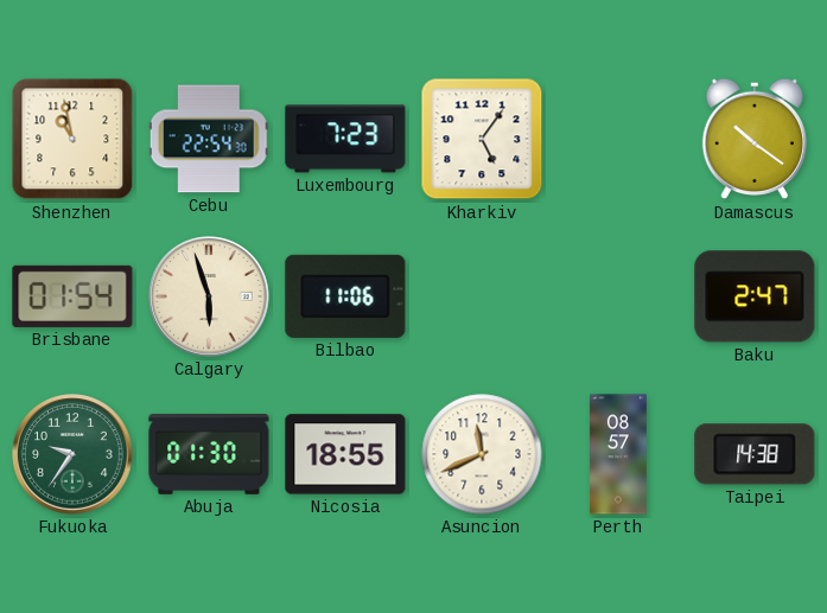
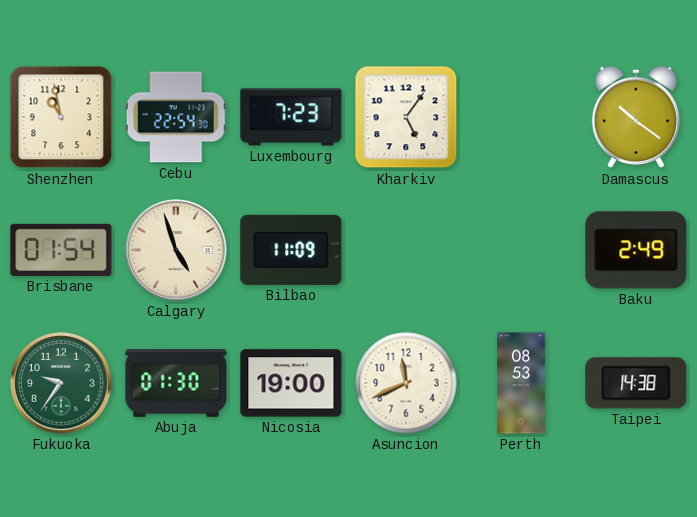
Calgary: 5:57 -> 4:57
Bilbao: 11:06 -> 11:09
Baku: 2:47 -> 2:49
Nicosia: 18:55 -> 19:00
Perth: 08:57 -> 08:53
